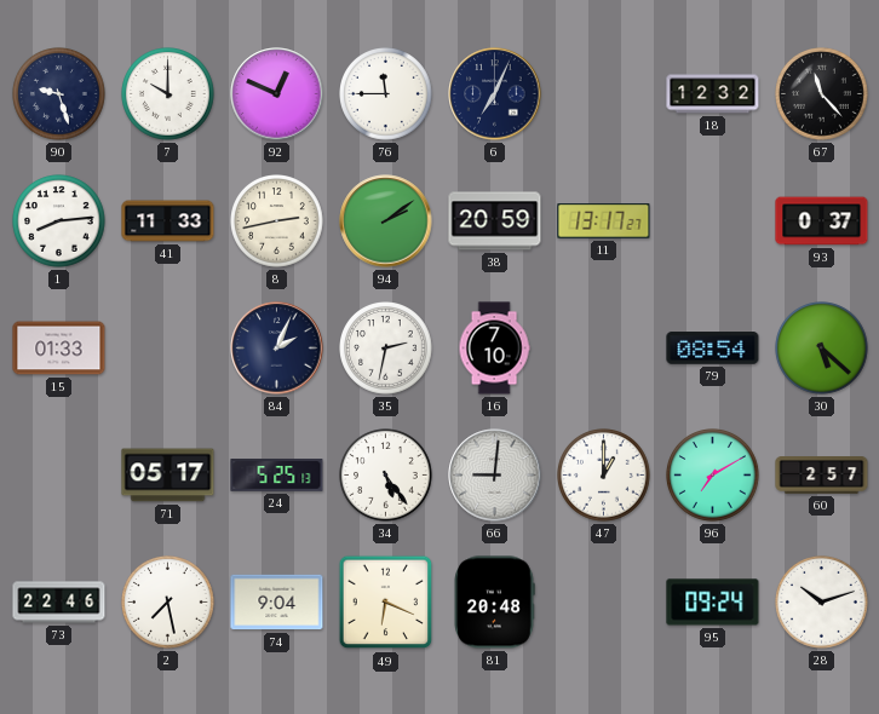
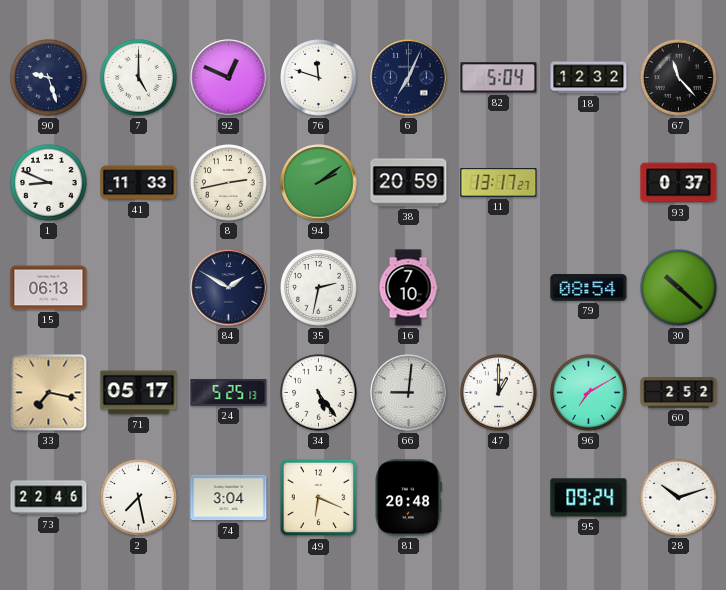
7: 10:00 -> 5:00
76: 11:45 -> 11:48
82: none -> 5:04
1: 8:14 -> 8:49
15: 01:33 -> 06:13
84: 2:04 -> 1:50
30: 5:22 -> 10:22
33: none -> 7:17
60: 2:57 -> 2:52
74: 9:04 -> 3:04
